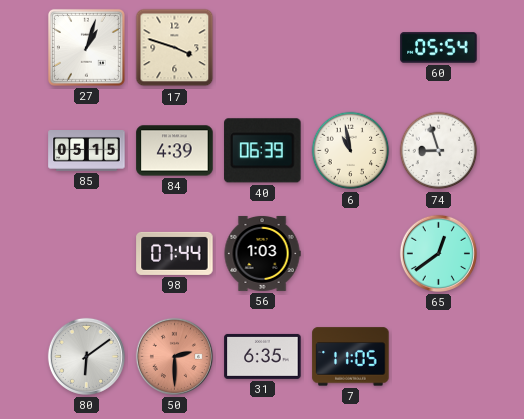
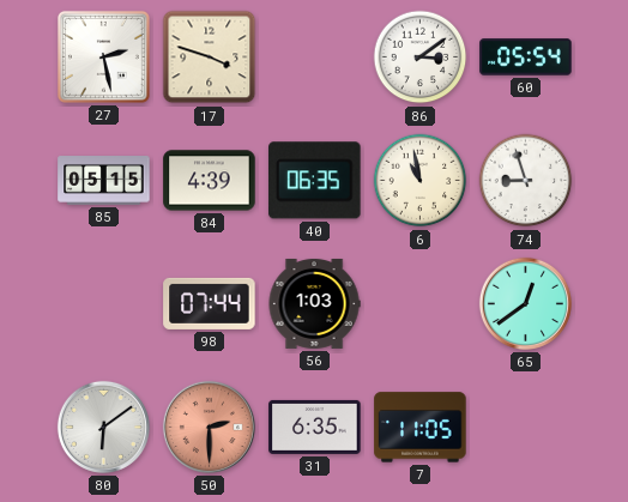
27: 1:03 -> 2:28
86: none -> 3:09
40: 06:39 -> 06:35
